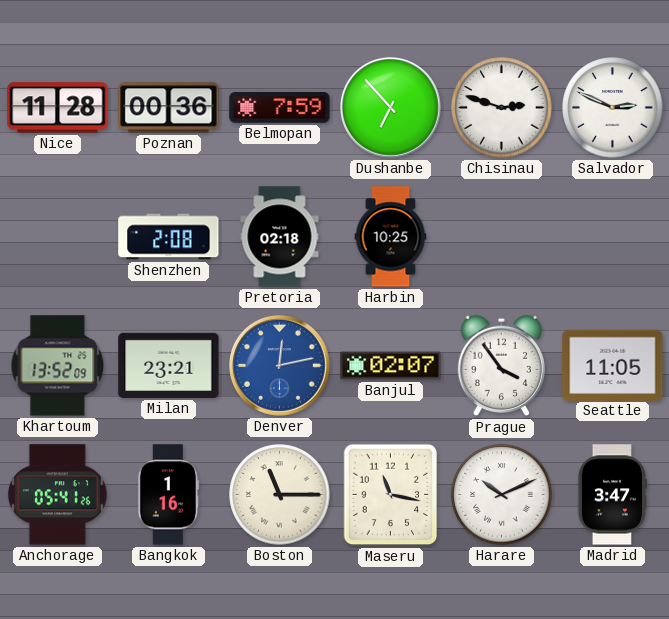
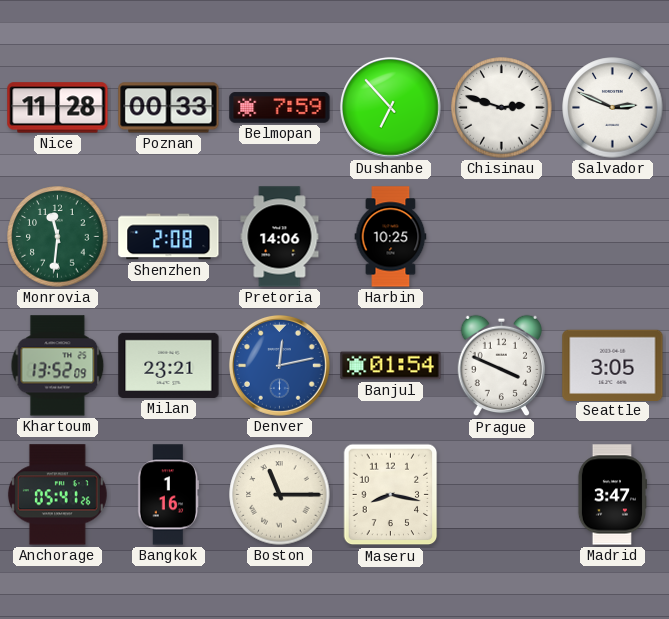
Poznan: 00:36 -> 00:33
Monrovia: none -> 11:31
Pretoria: 02:18 -> 14:06
Banjul: 02:07 -> 01:54
Prague: 3:54 -> 3:49
Seattle: 11:05 -> 3:05
Maseru: 11:17 -> 8:17
Harare: 10:11 -> none
